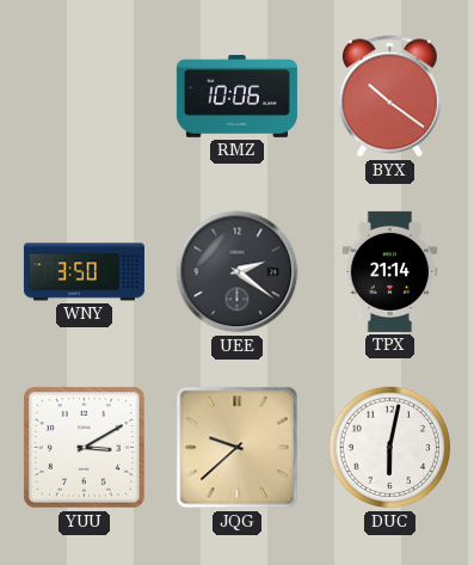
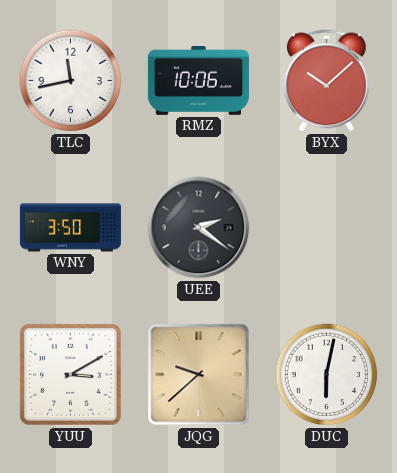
TLC: none -> 11:43
BYX: 10:21 -> 10:08
TPX: 21:14 -> none
